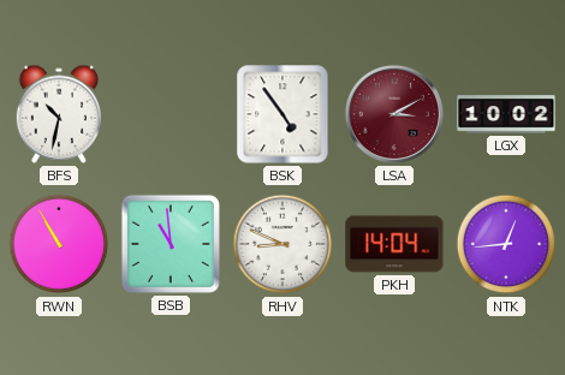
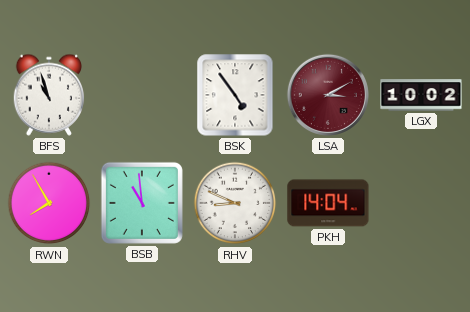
BFS: 10:32 -> 10:57
RWN: 10:55 -> 7:55
NTK: 12:44 -> none
